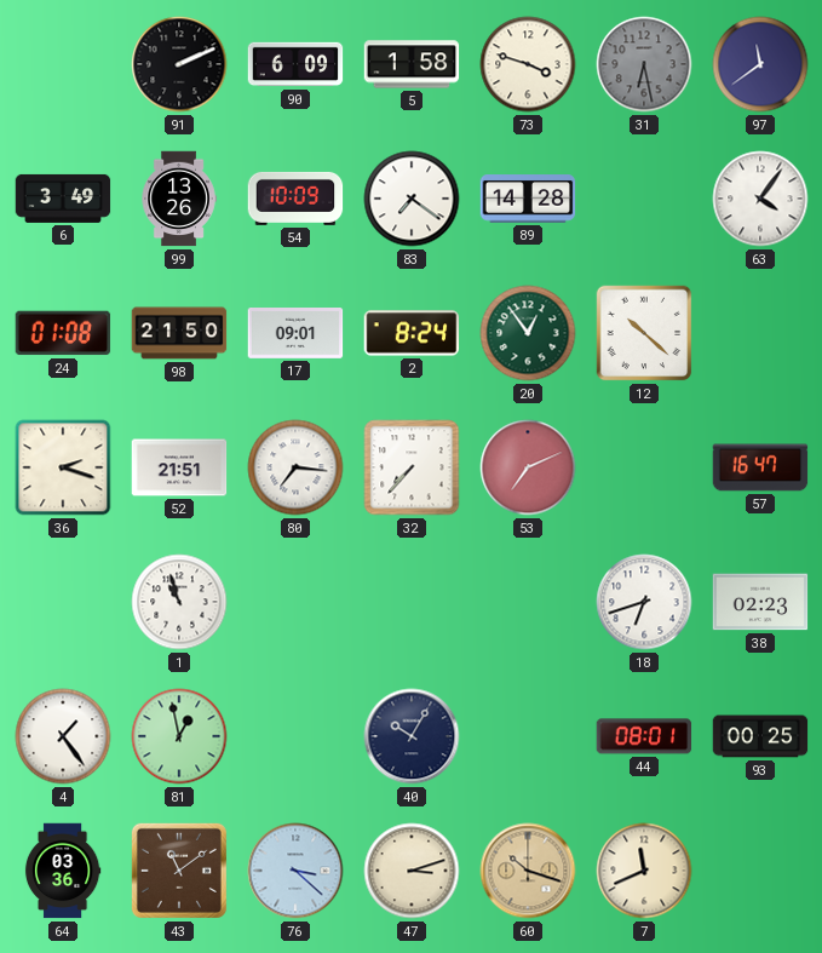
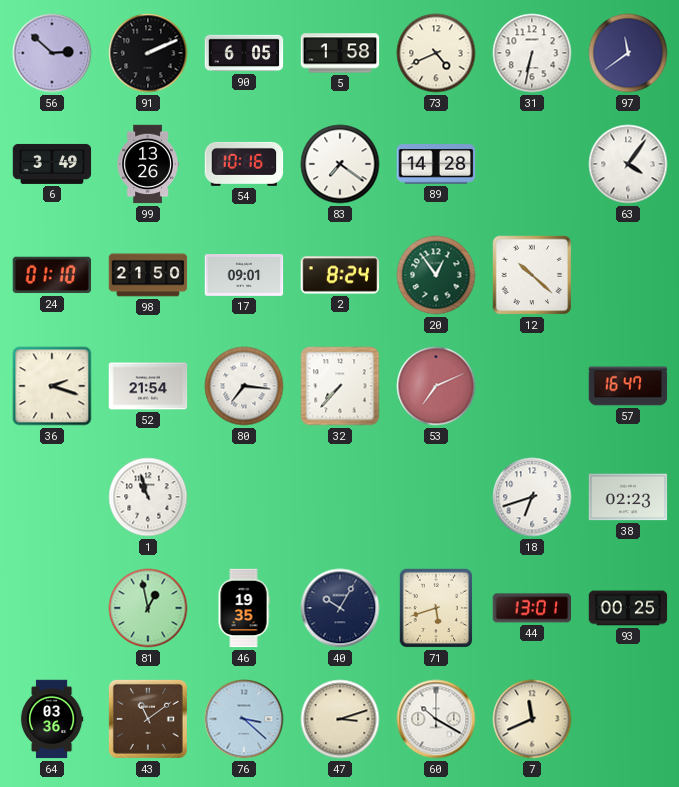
56: none -> 2:52
90: 6:09 -> 6:05
73: 3:48 -> 4:41
31: 6:28 -> 6:32
31 dial: grey -> white
54: 10:09 -> 10:16
24: 01:08 -> 01:10
52: 21:51 -> 21:54
4: 1:24 -> none
46: none -> 19:35
71: none -> 5:42
44: 08:01 -> 13:01
60: 10:18 -> 10:20
60 dial: champagne -> white
